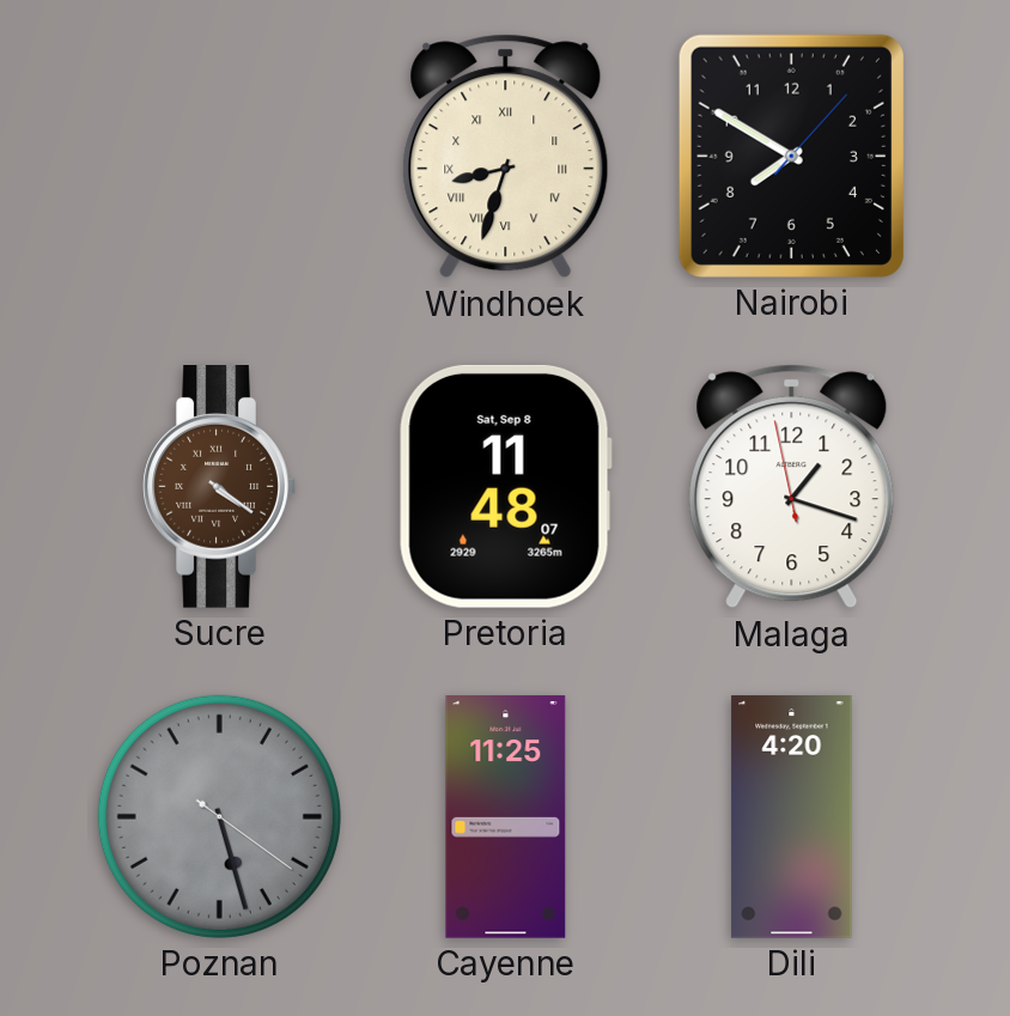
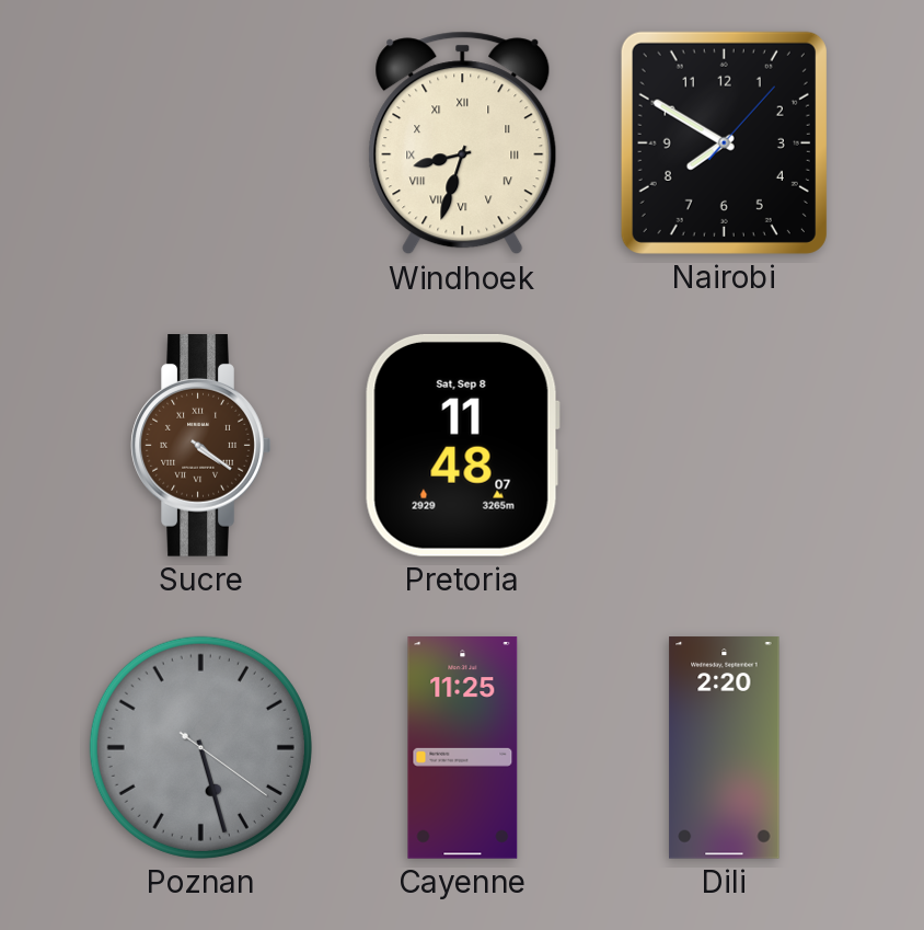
Malaga: 1:17 -> none
Dili: 4:20 -> 2:20
